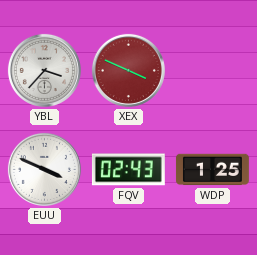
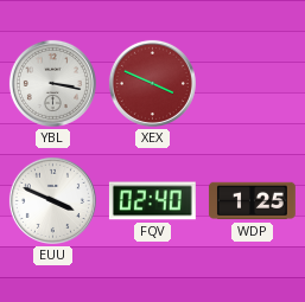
YBL: 3:37 -> 3:17
FQV: 02:43 -> 02:40
